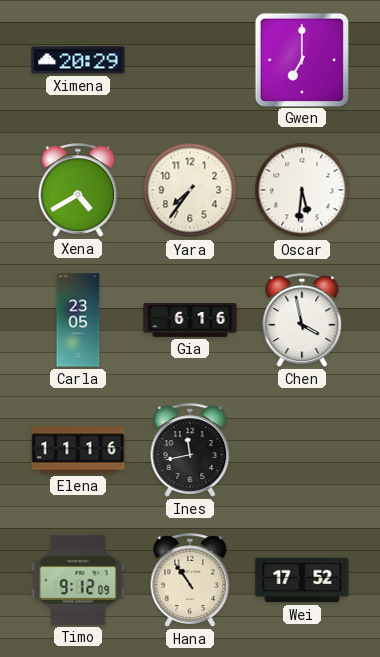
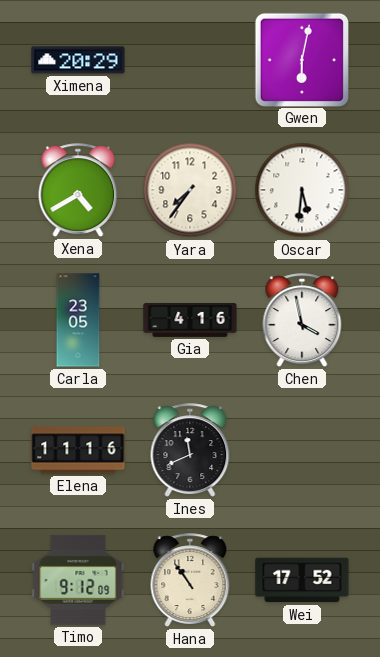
Gwen: 7:00 -> 6:02
Gia: 6:16 -> 4:16
Ines: 11:43 -> 11:41
